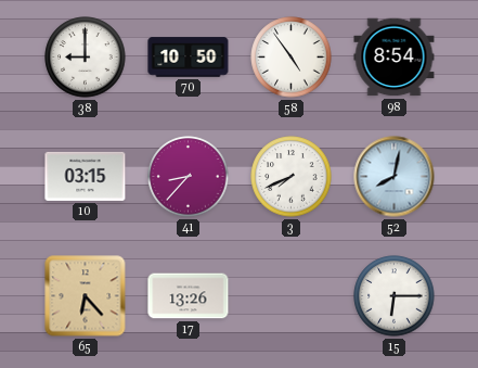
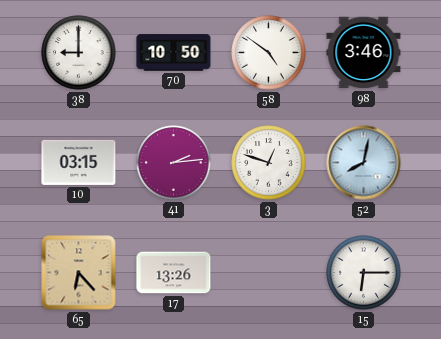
58: 4:54 -> 4:51
98: 8:54 -> 3:46
41: 8:37 -> 2:14
3: 7:41 -> 12:48
